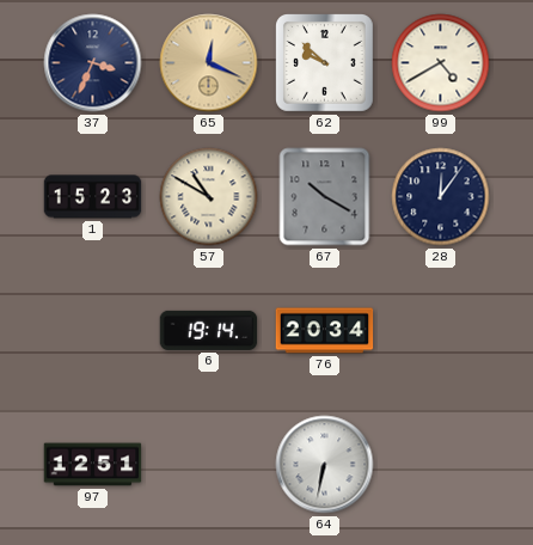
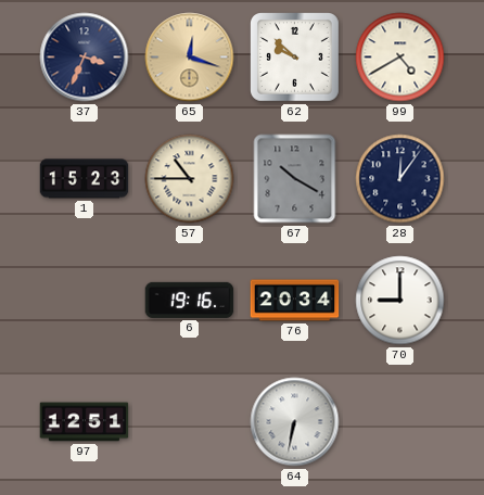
65: 12:19 -> 12:18
57: 10:50 -> 10:45
6: 19:14 -> 19:16
70: none -> 9:00
